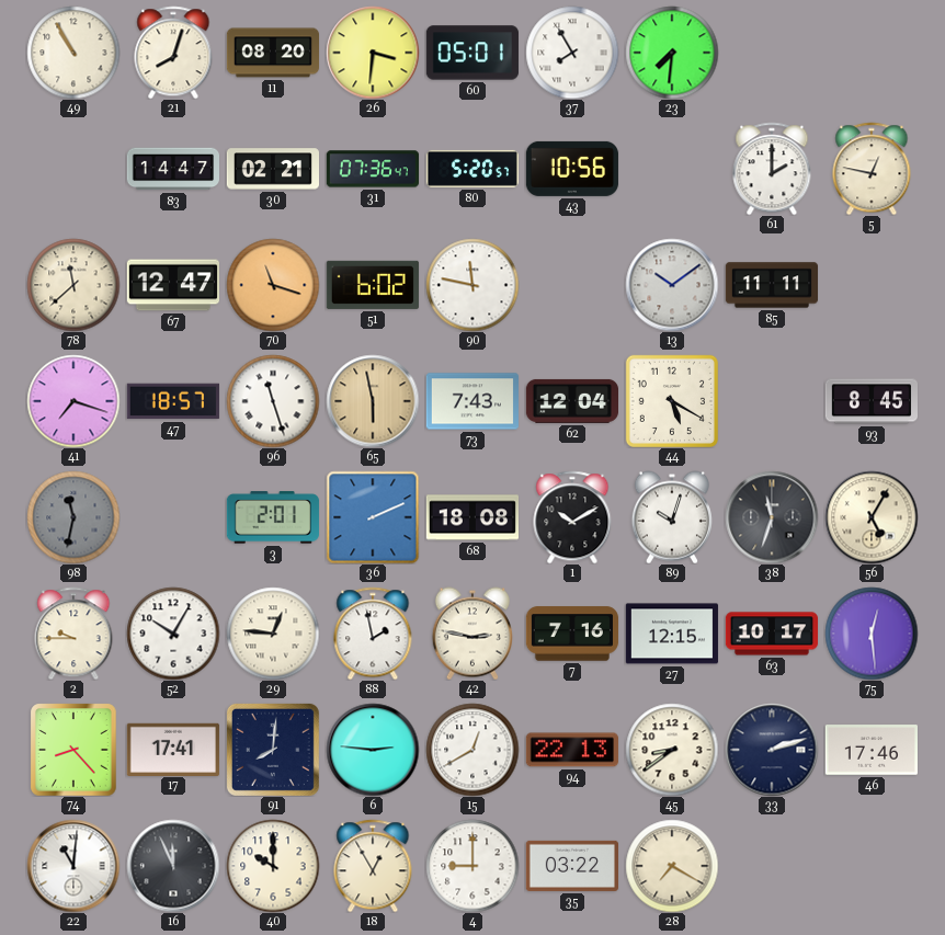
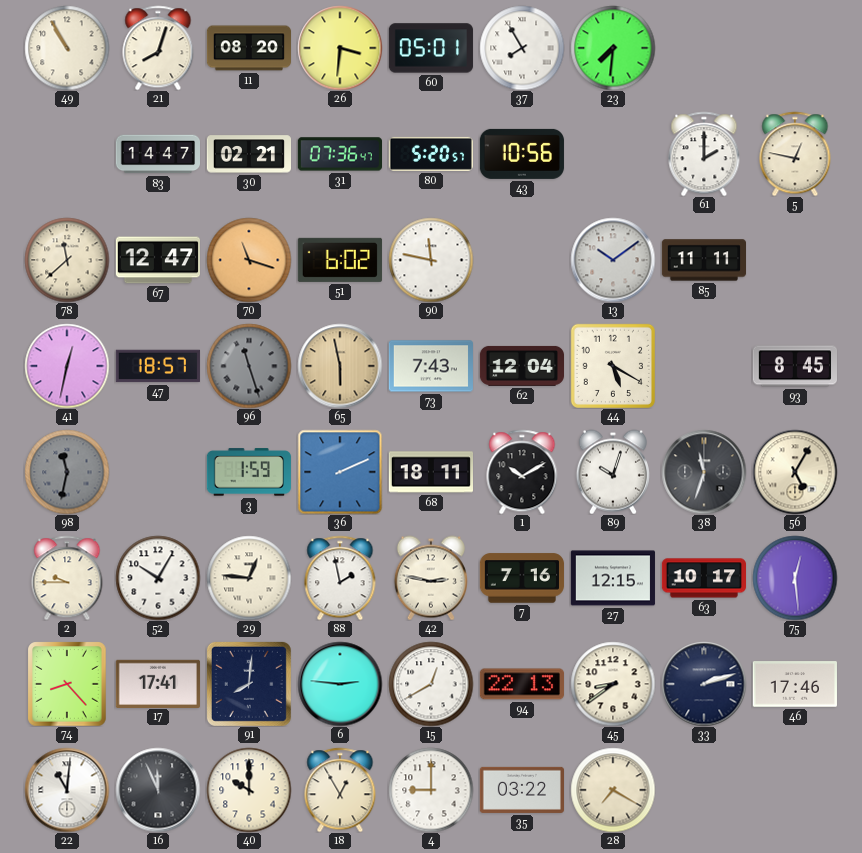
41: 7:18 -> 12:32
96 dial: white -> grey
3: 2:01 -> 1:59
68: 18:08 -> 18:11
